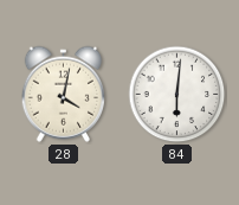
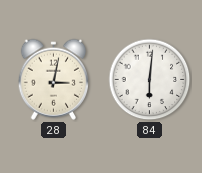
28: 4:02 -> 3:02
